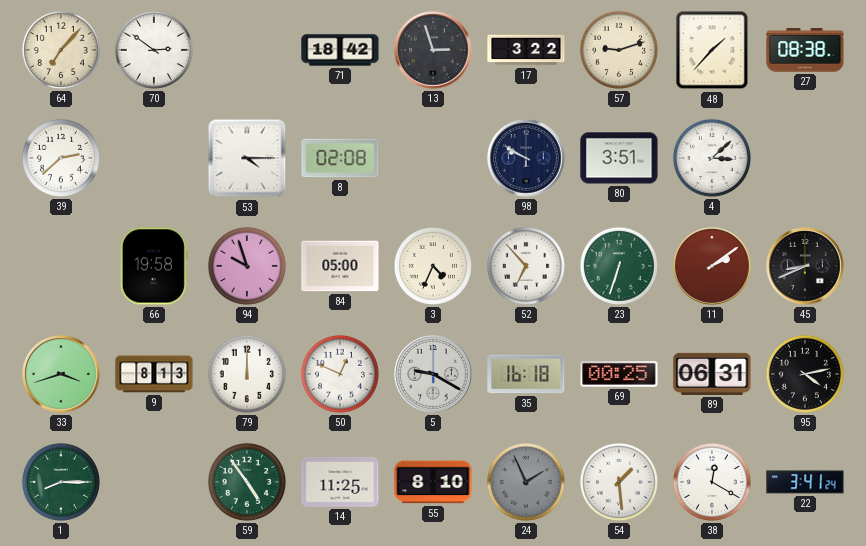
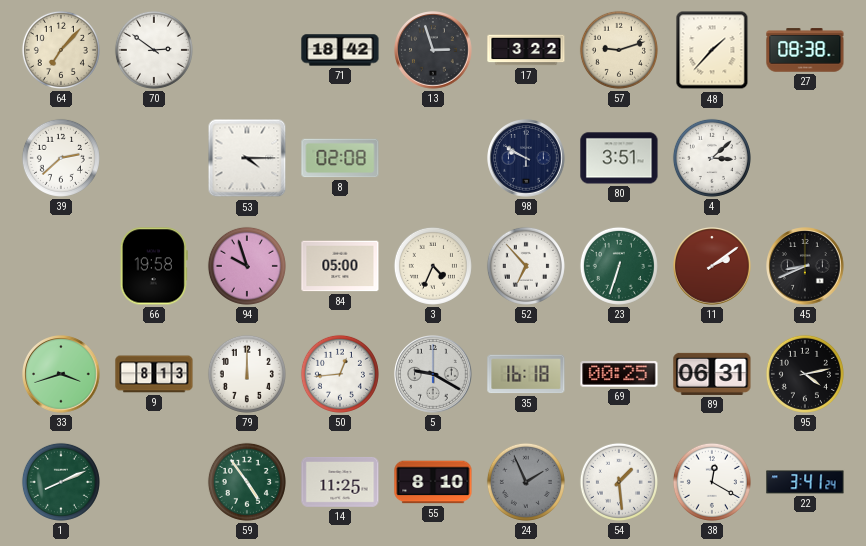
50: 12:49 -> 12:44
1: 8:15 -> 8:11
